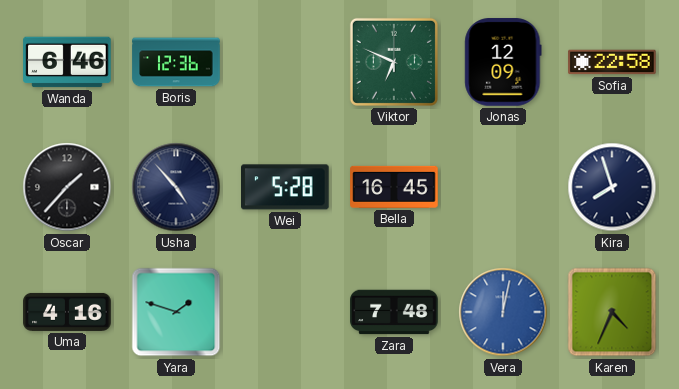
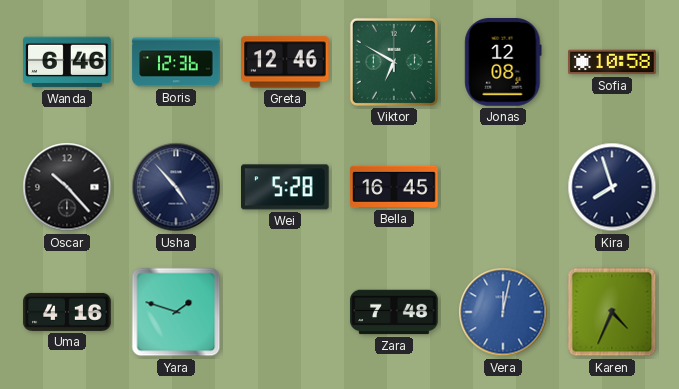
Greta: none -> 12:46
Viktor: 6:49 -> 6:50
Jonas: 12:09 -> 12:08
Sofia: 22:58 -> 10:58
Oscar: 1:37 -> 10:23
